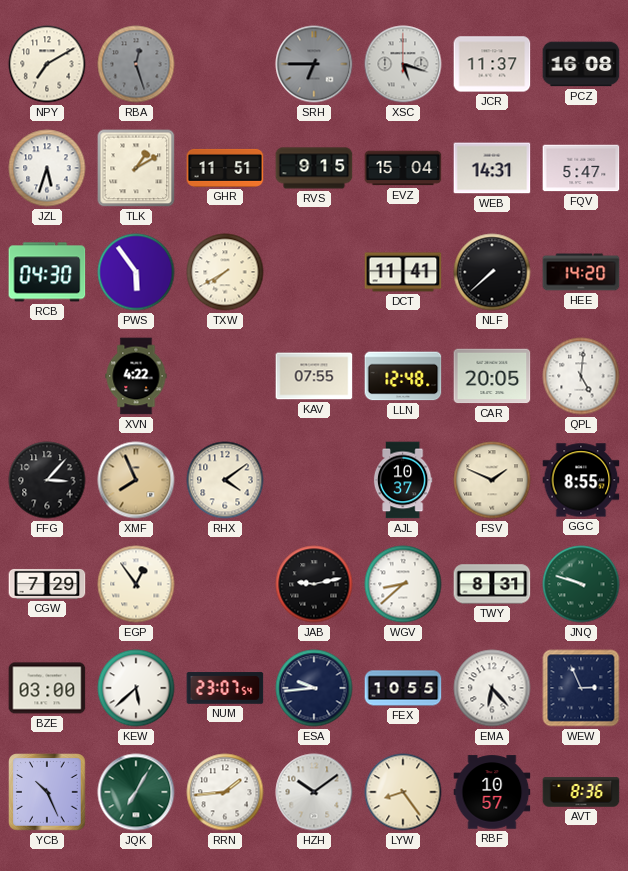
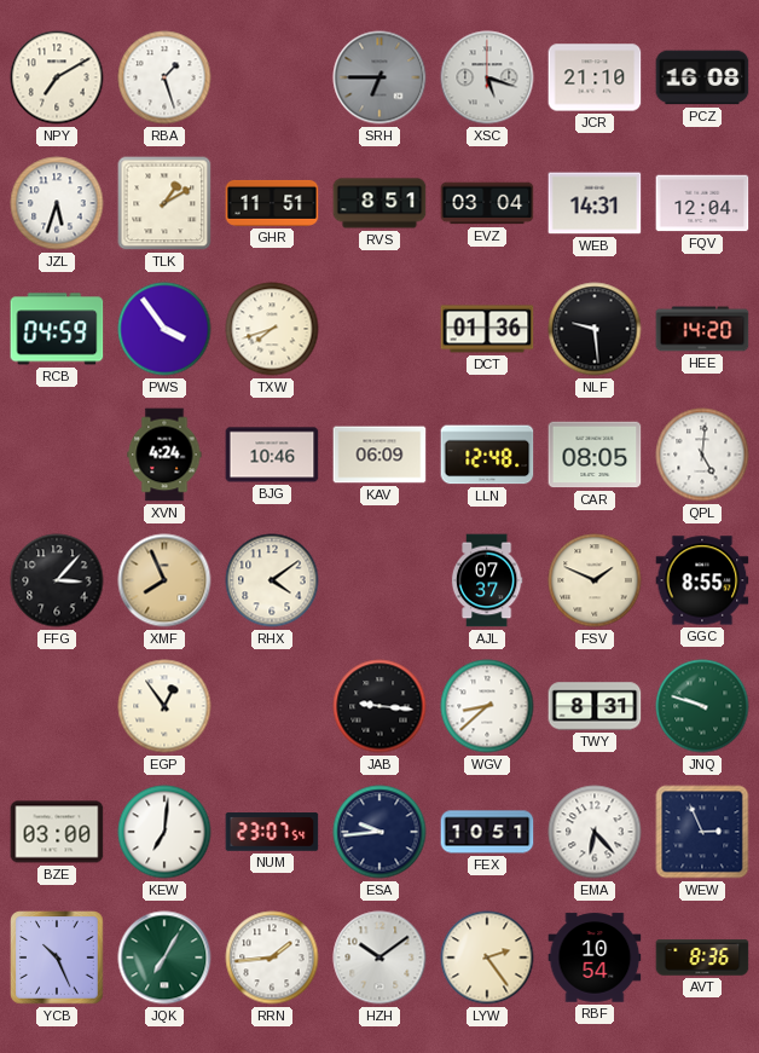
RBA: 12:27 -> 1:27
RBA dial: grey -> white
JCR: 11:37 -> 21:10
RVS: 9:15 -> 8:51
EVZ: 15:04 -> 03:04
FQV: 5:47 -> 12:04
RCB: 04:30 -> 04:59
PWS: 5:54 -> 3:54
TXW: 7:40 -> 7:42
DCT: 11:41 -> 01:36
NLF: 7:38 -> 9:29
XVN: 4:22 -> 4:24
BJG: none -> 10:46
KAV: 07:55 -> 06:09
CAR: 20:05 -> 08:05
AJL: 10:37 -> 07:37
CGW: 7:29 -> none
JAB: 9:13 -> 9:16
KEW: 5:38 -> 7:01
FEX: 10:55 -> 10:51
LYW: 8:24 -> 2:24
RBF: 10:57 -> 10:54
